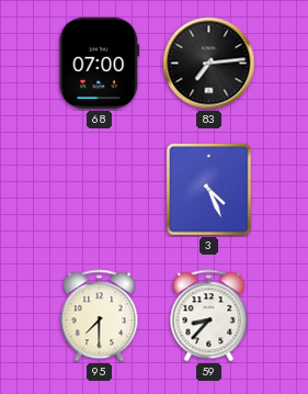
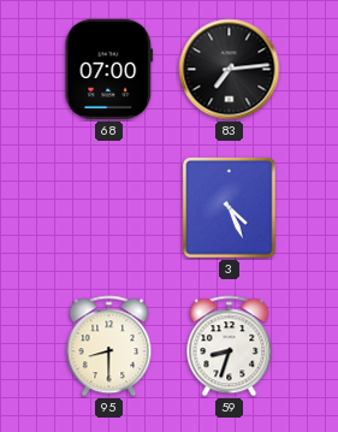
95: 7:30 -> 8:30
59: 8:37 -> 8:33
